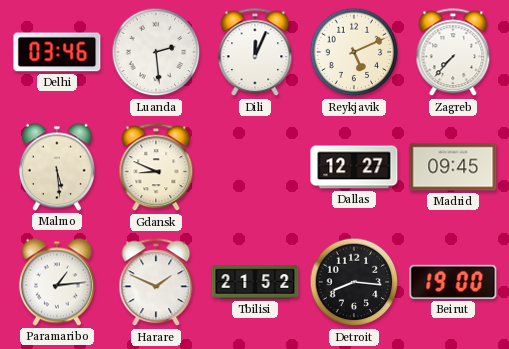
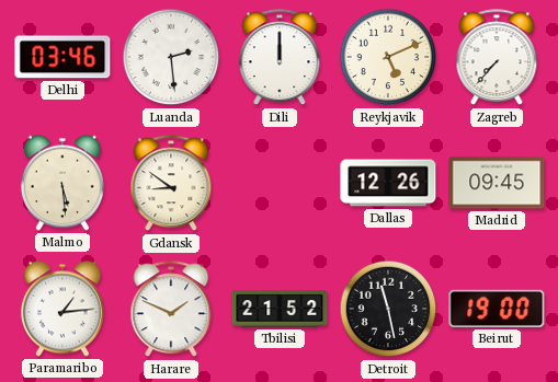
Dili: 12:04 -> 12:00
Gdansk: 8:49 -> 8:51
Dallas: 12:27 -> 12:26
Detroit: 8:16 -> 11:28
